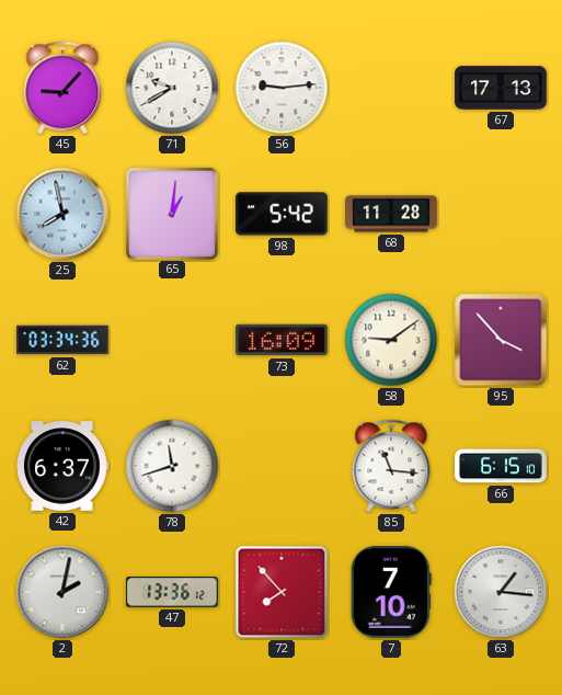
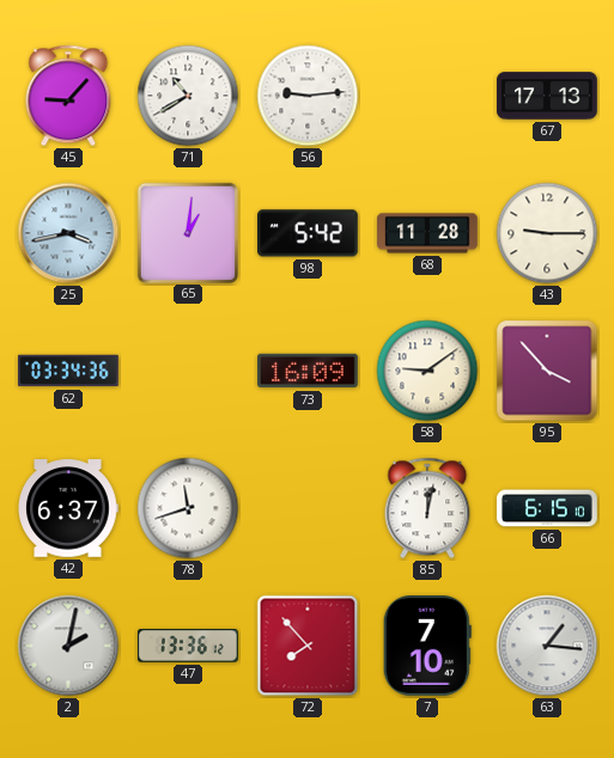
71: 9:40 -> 10:40
25: 7:58 -> 3:43
43: none -> 9:15
85: 11:16 -> 12:02
